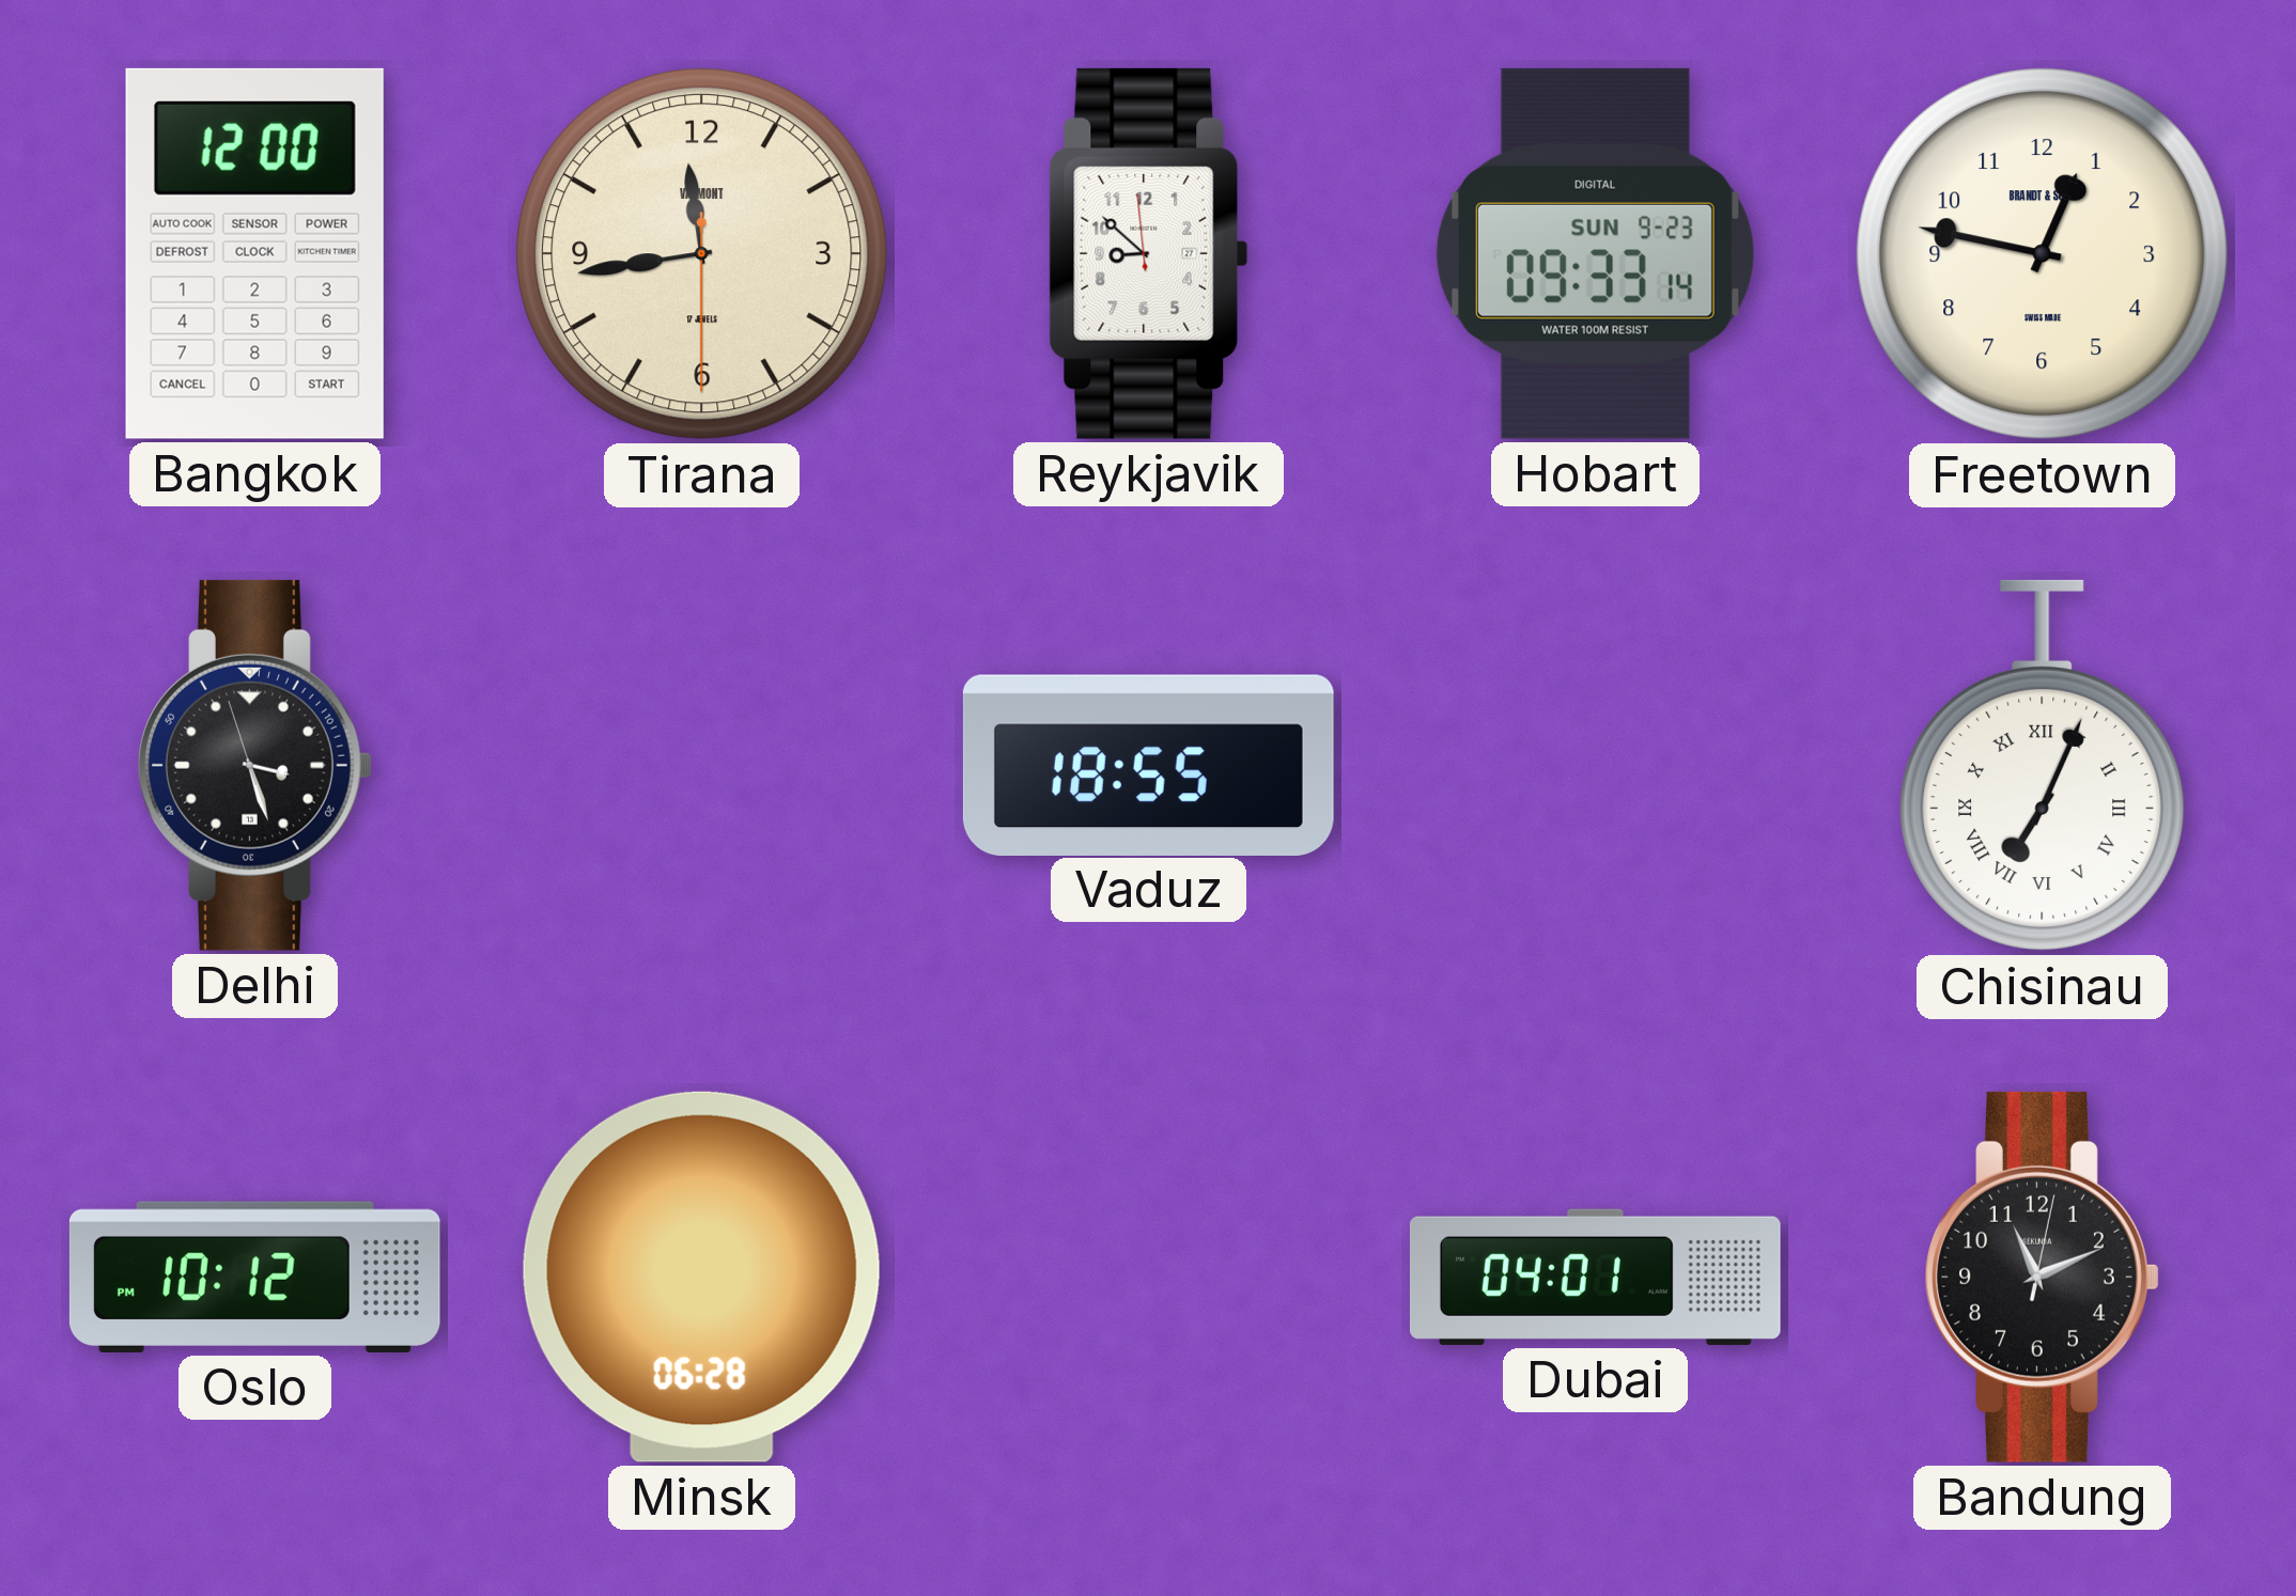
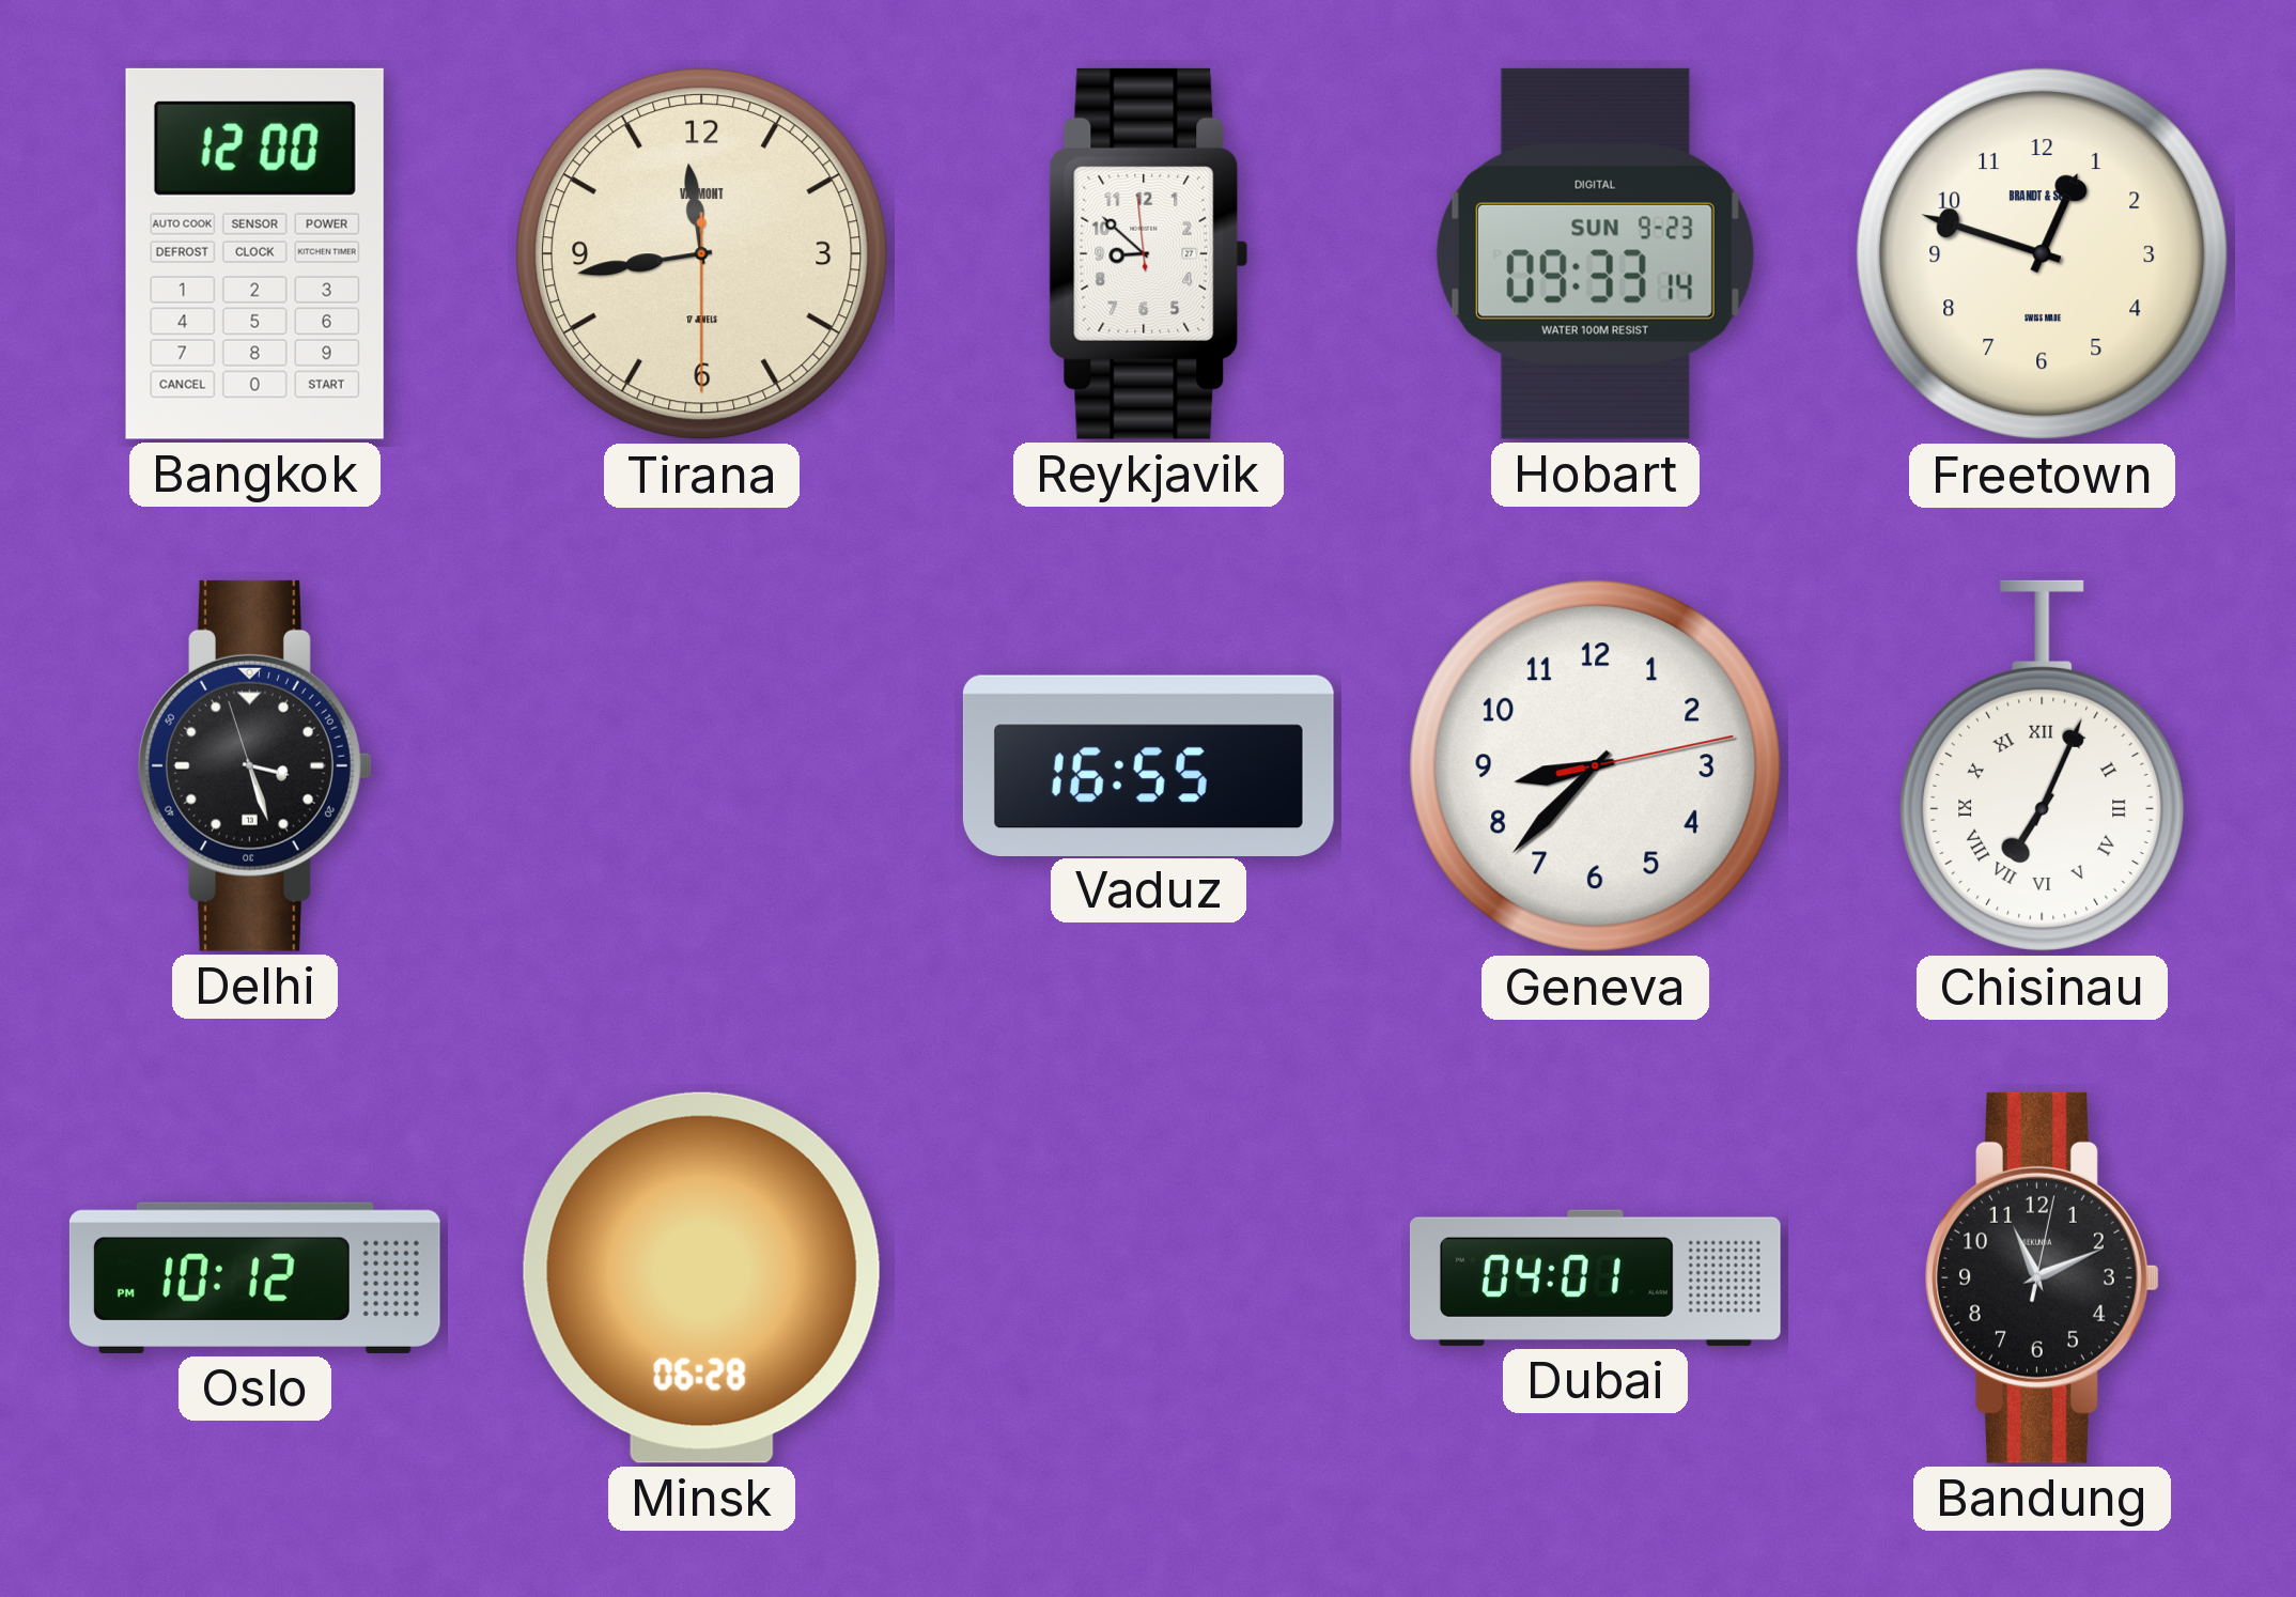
Freetown: 12:47 -> 12:48
Vaduz: 18:55 -> 16:55
Geneva: none -> 8:37
